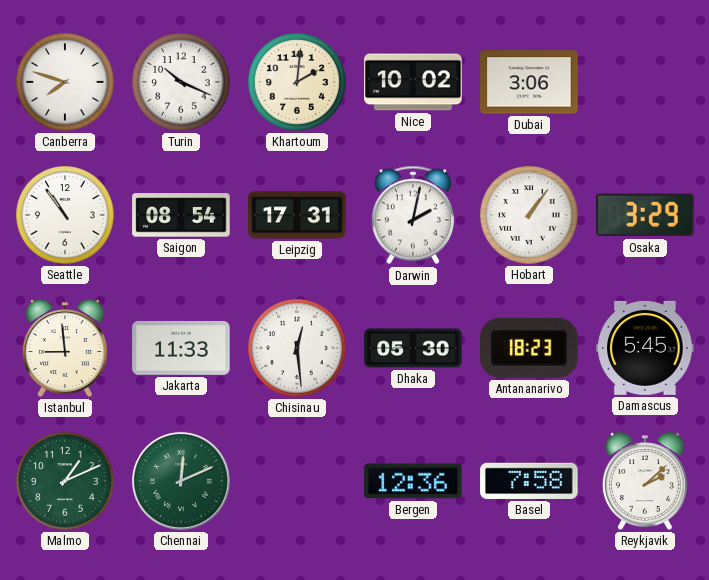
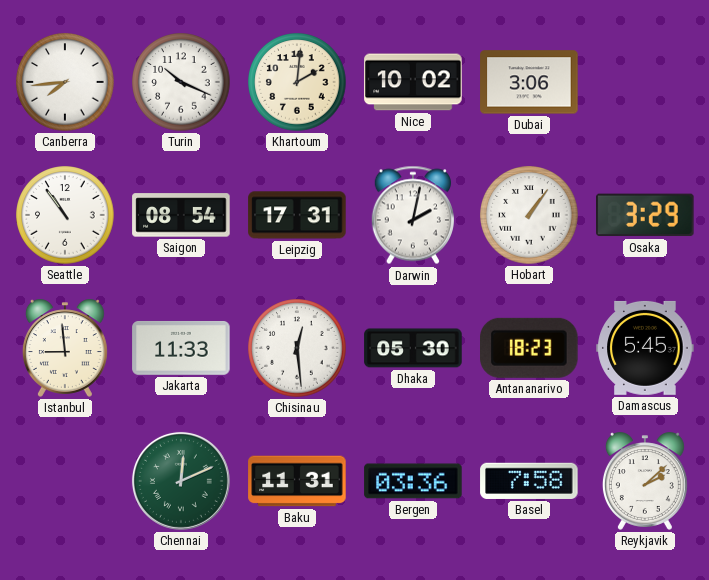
Canberra: 7:48 -> 7:44
Malmo: 1:11 -> none
Baku: none -> 11:31
Bergen: 12:36 -> 03:36
